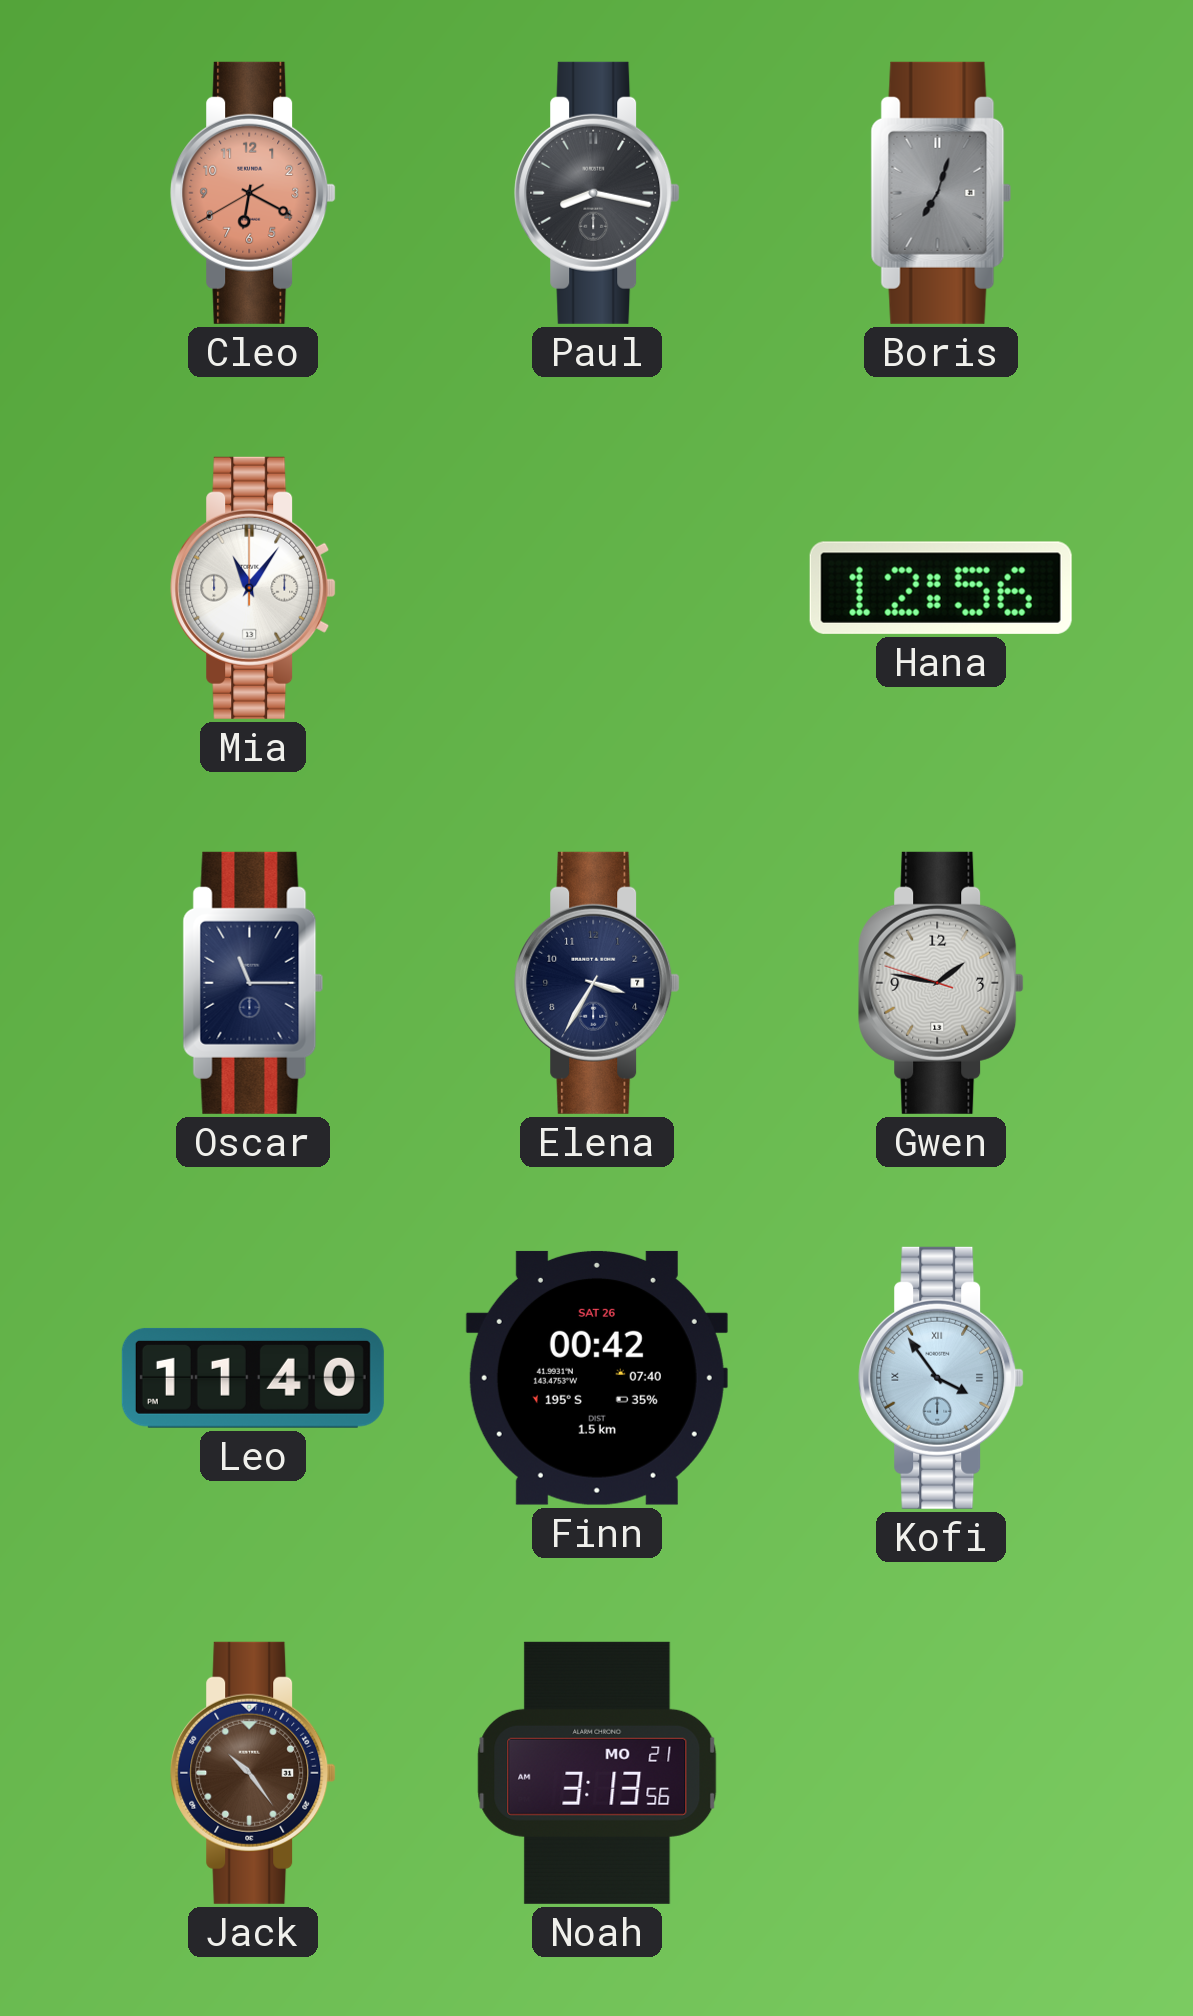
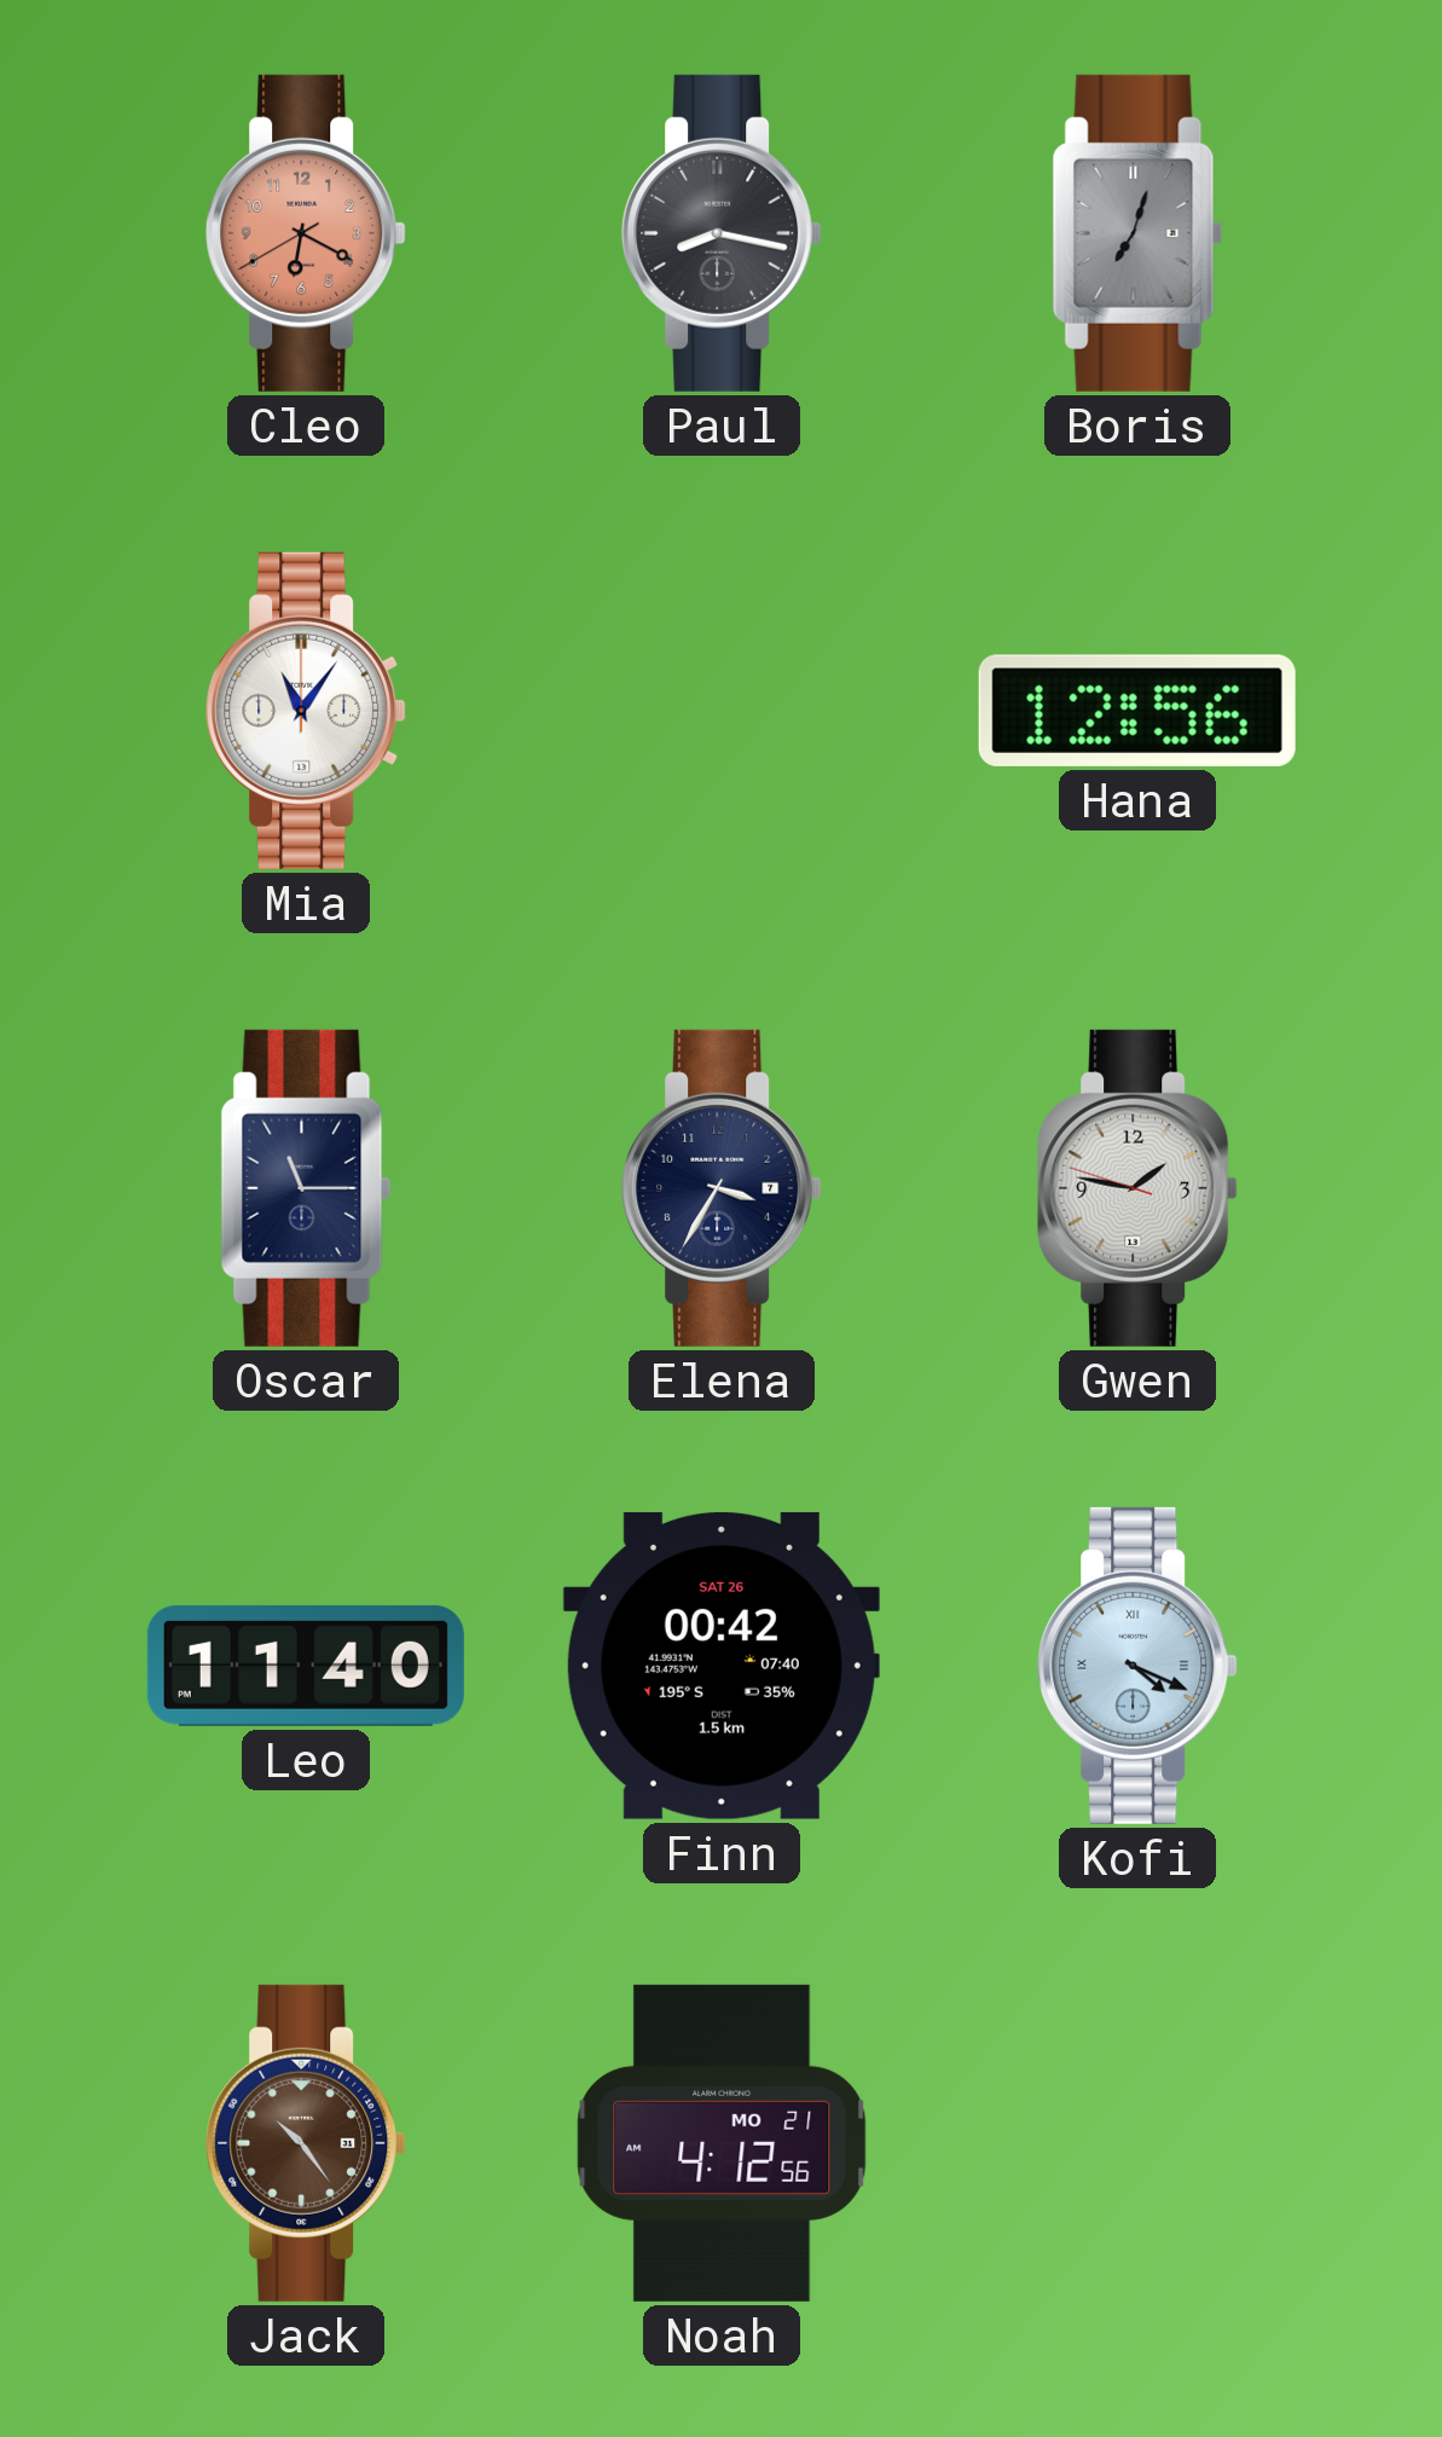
Kofi: 3:54 -> 4:19
Noah: 3:13 -> 4:12
